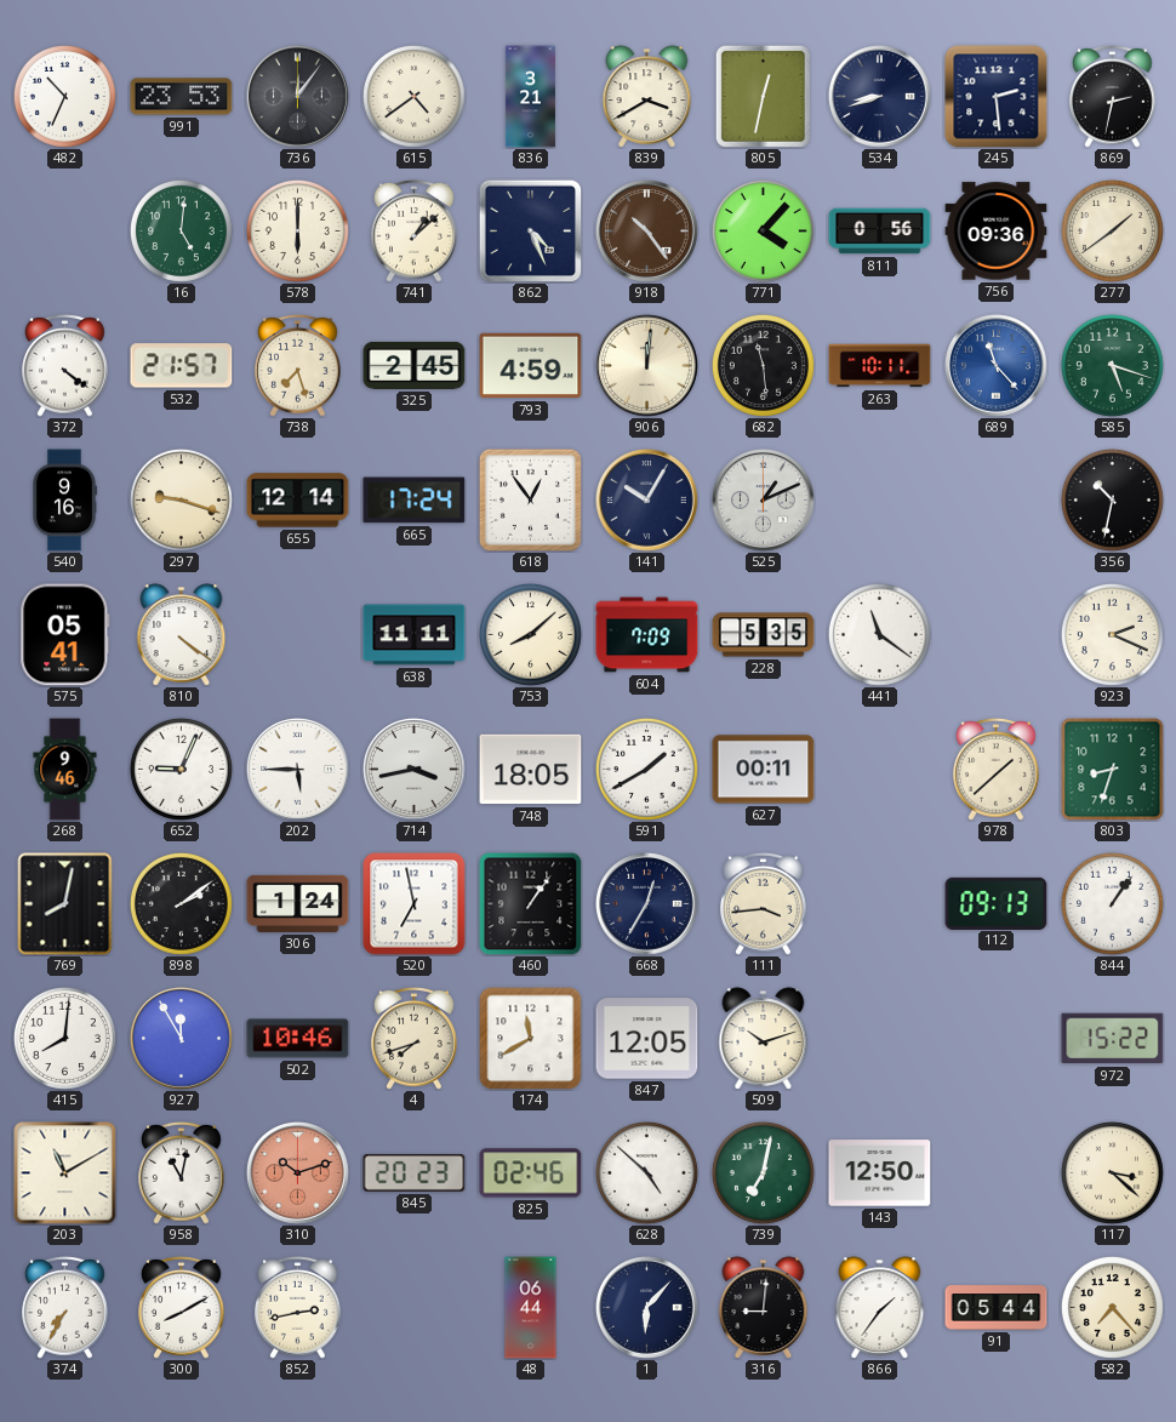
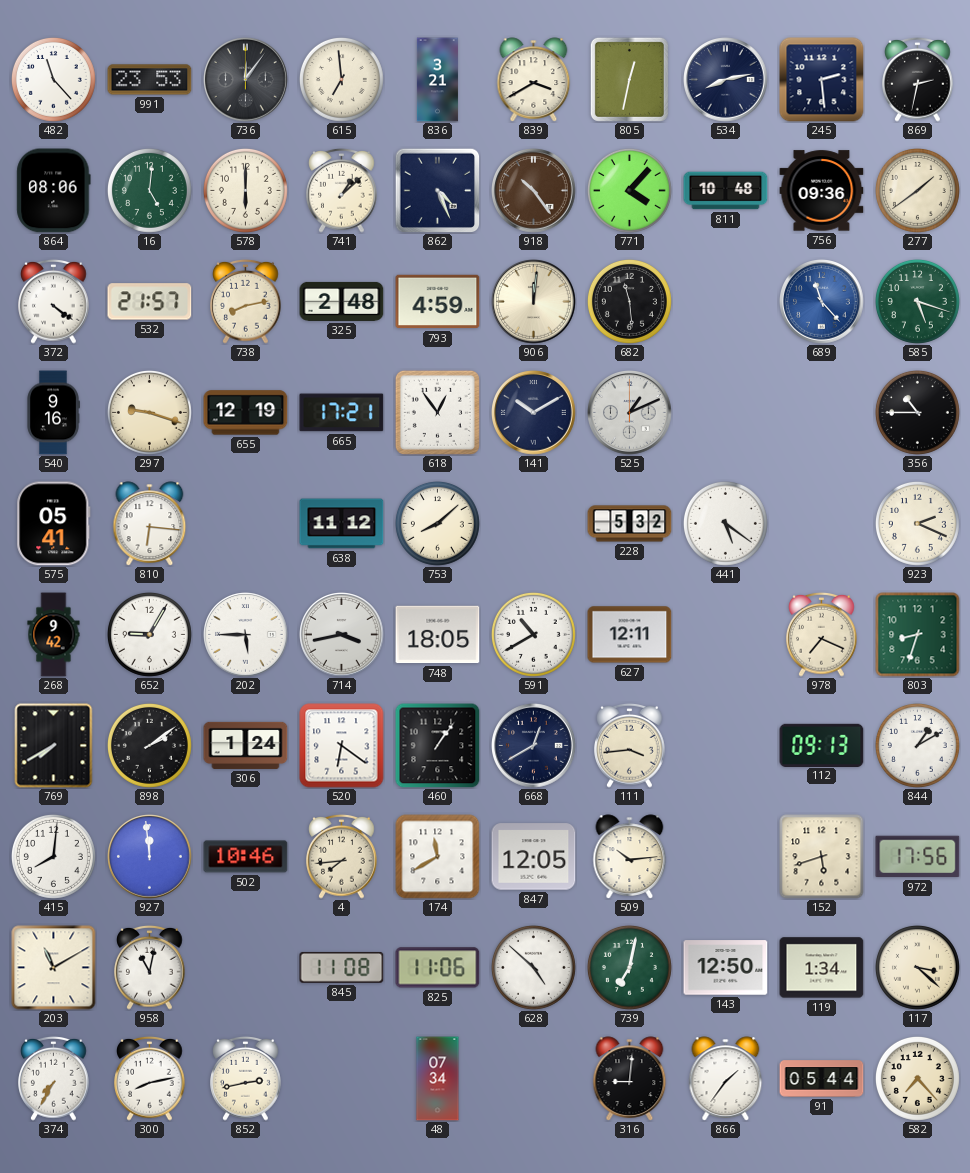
482: 10:34 -> 11:23
615: 4:39 -> 6:59
534: 8:42 -> 8:13
864: none -> 08:06
811: 0:56 -> 10:48
738: 7:27 -> 8:13
325: 2:45 -> 2:48
263: 10:11 -> none
655: 12:14 -> 12:19
665: 17:24 -> 17:21
141: 10:05 -> 10:10
356: 10:32 -> 10:45
810: 4:21 -> 6:16
638: 11:11 -> 11:12
604: 7:09 -> none
228: 5:35 -> 5:32
441: 11:21 -> 5:21
268: 9:46 -> 9:42
652: 9:04 -> 9:05
591: 1:40 -> 10:40
627: 00:11 -> 12:11
978: 1:38 -> 7:19
769: 8:02 -> 7:40
520: 6:58 -> 6:21
668: 12:35 -> 12:40
844: 1:06 -> 1:10
927: 11:55 -> 11:59
4: 7:42 -> 7:44
509: 10:12 -> 10:14
152: none -> 5:42
972: 15:22 -> 17:56
310: 10:12 -> none
845: 20:23 -> 11:08
825: 02:46 -> 11:06
119: none -> 1:34
300: 8:10 -> 8:13
48: 06:44 -> 07:34
1: 6:07 -> none
